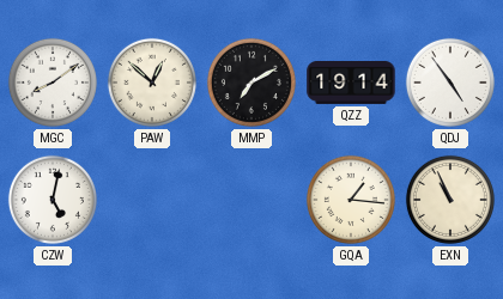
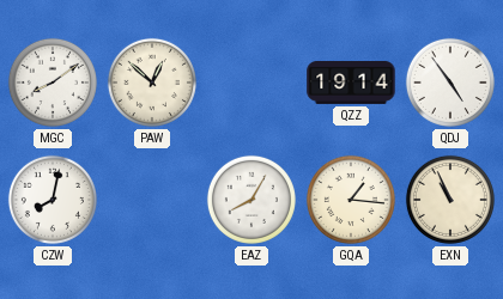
MMP: 7:10 -> none
CZW: 5:02 -> 8:02
EAZ: none -> 8:05
